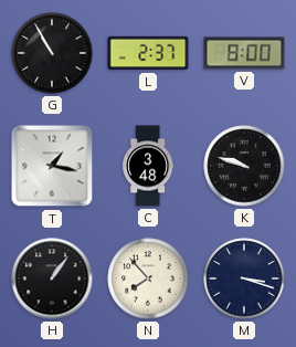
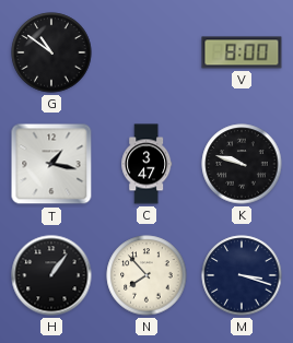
G: 10:55 -> 10:51
L: 2:37 -> none
C: 3:48 -> 3:47
